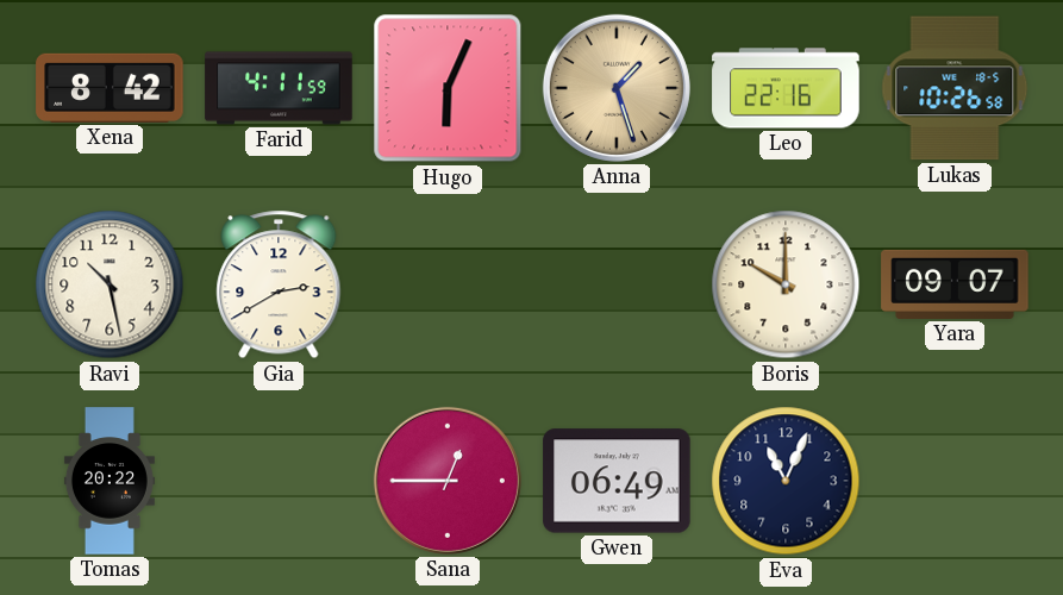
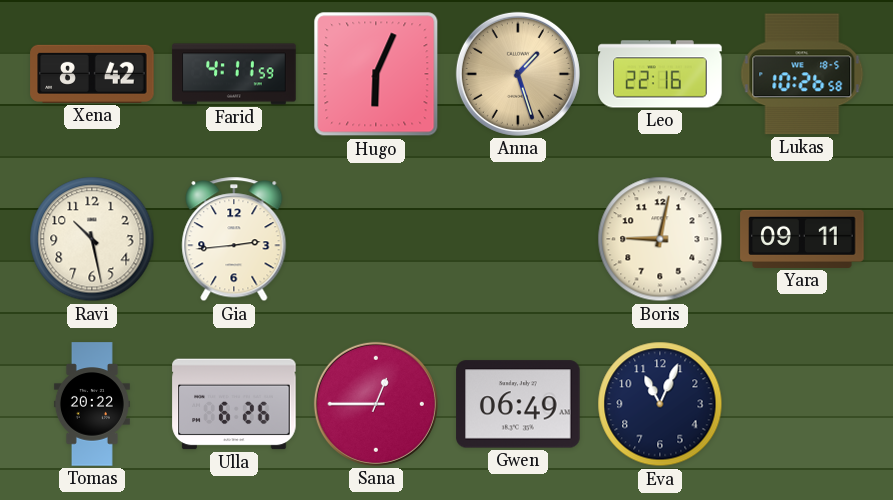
Gia: 2:40 -> 2:44
Boris: 10:00 -> 9:02
Yara: 09:07 -> 09:11
Ulla: none -> 6:26
